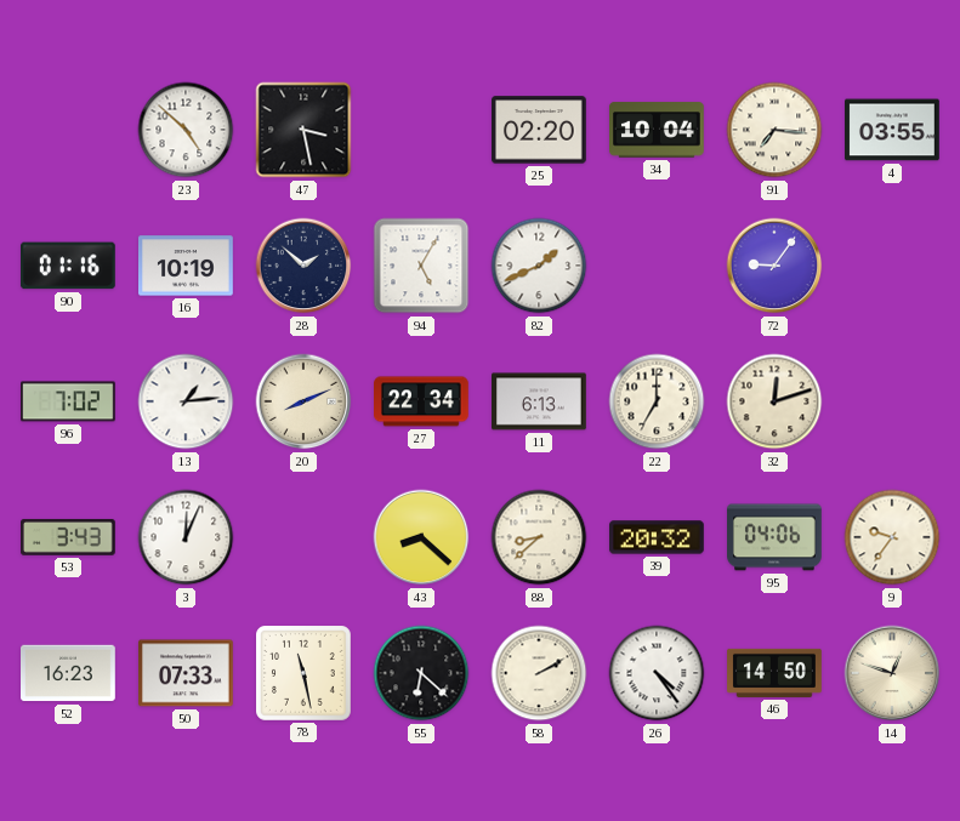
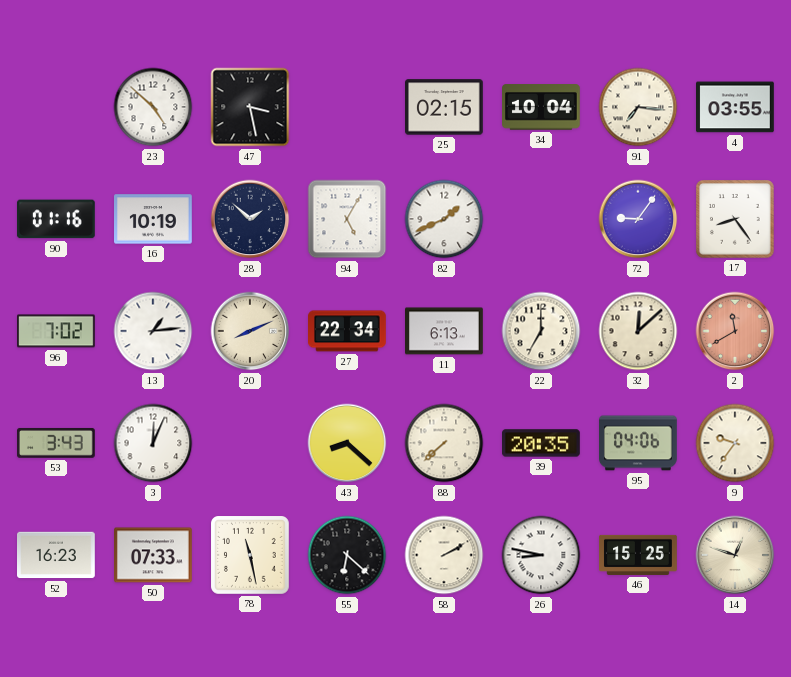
25: 02:20 -> 02:15
17: none -> 8:24
32: 12:12 -> 12:08
2: none -> 11:40
88: 8:38 -> 7:38
39: 20:32 -> 20:35
26: 4:24 -> 8:47
46: 14:50 -> 15:25
